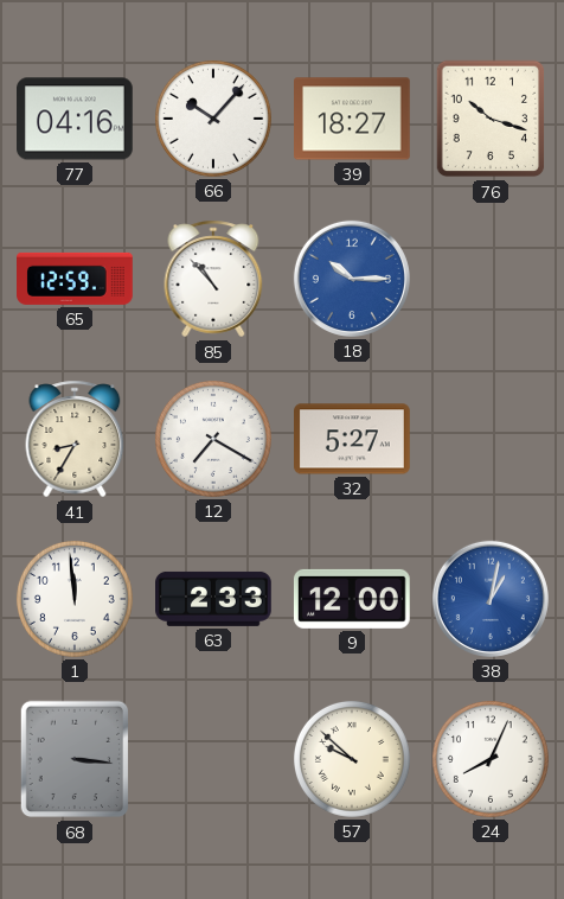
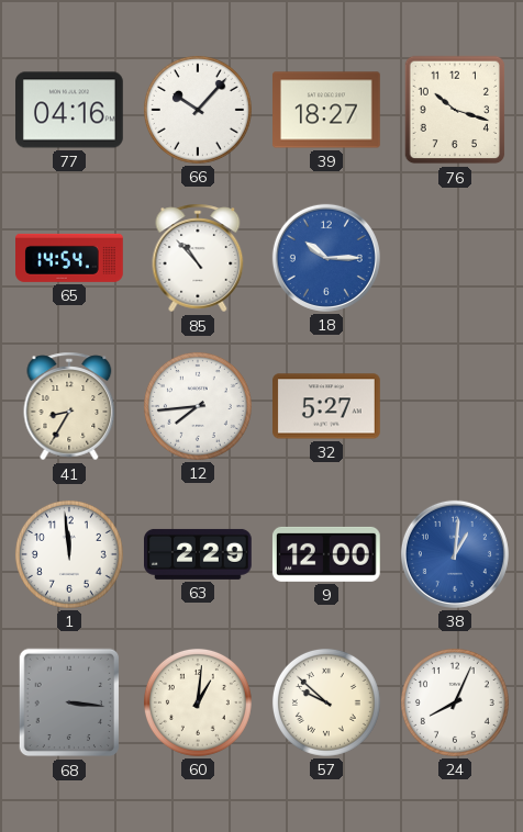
65: 12:59 -> 14:54
12: 7:20 -> 7:44
63: 2:33 -> 2:29
38: 1:02 -> 1:01
60: none -> 1:01
